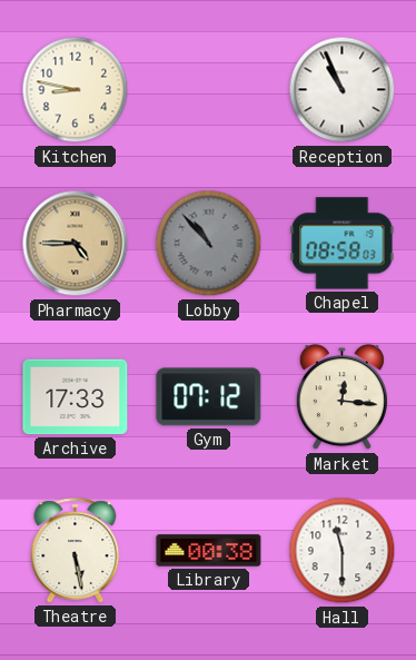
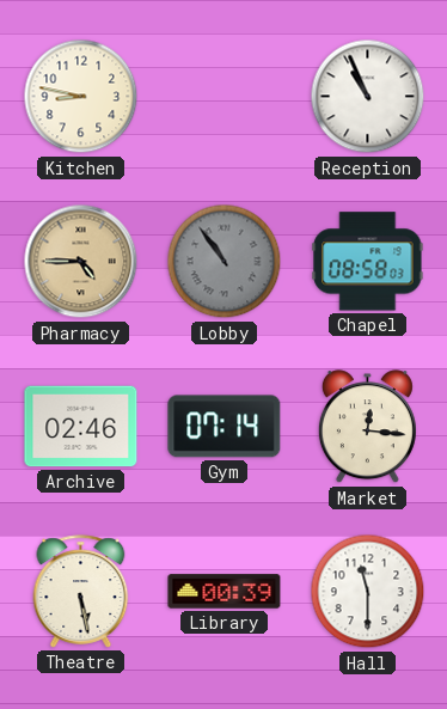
Lobby: 10:53 -> 10:54
Archive: 17:33 -> 02:46
Gym: 07:12 -> 07:14
Library: 00:38 -> 00:39
